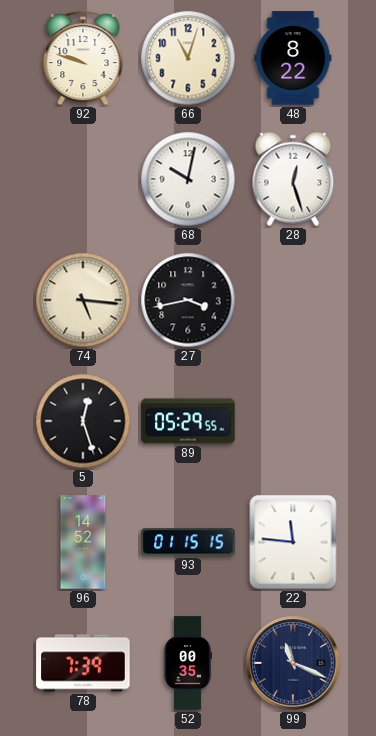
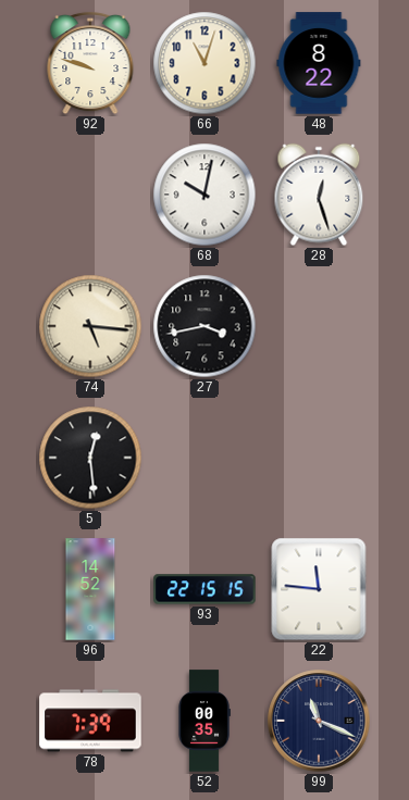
5: 12:27 -> 12:29
89: 05:29 -> none
93: 01:15 -> 22:15
